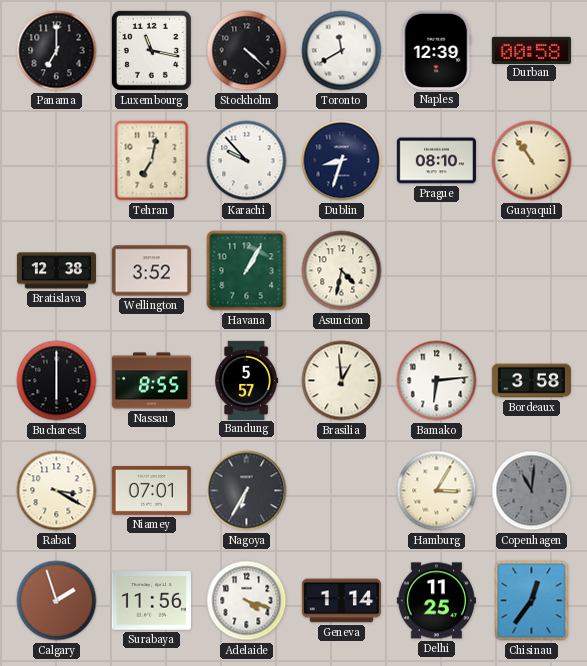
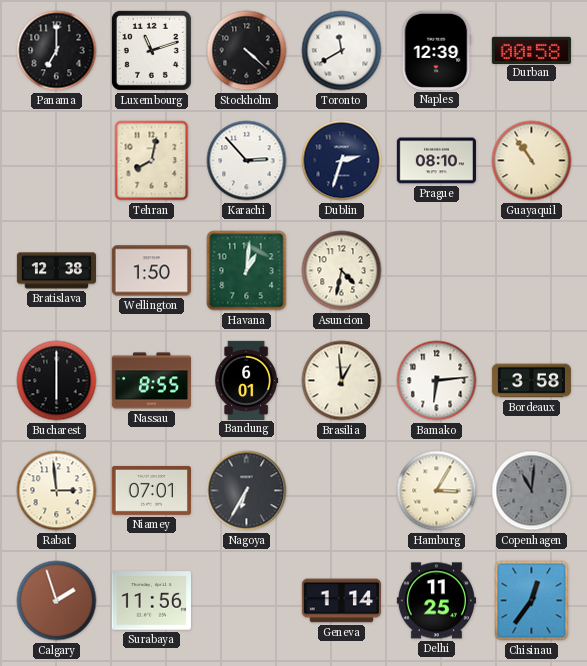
Luxembourg: 11:17 -> 11:12
Tehran: 7:02 -> 8:02
Karachi: 9:53 -> 2:53
Dublin: 8:33 -> 2:33
Wellington: 3:52 -> 1:50
Havana: 1:05 -> 1:01
Bandung: 5:57 -> 6:01
Rabat: 3:20 -> 2:59
Adelaide: 4:18 -> none
